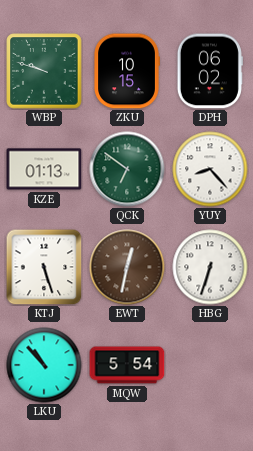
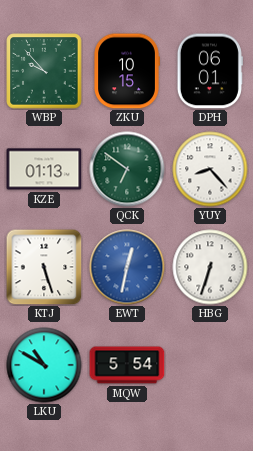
WBP: 9:48 -> 9:53
DPH: 06:02 -> 06:01
EWT dial: brown -> blue
LKU: 10:53 -> 10:50
